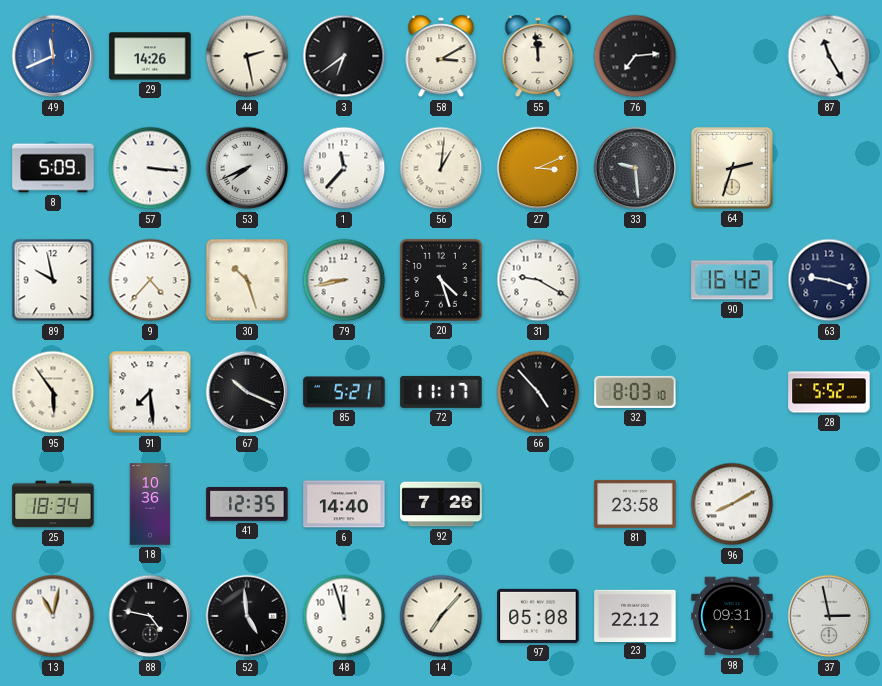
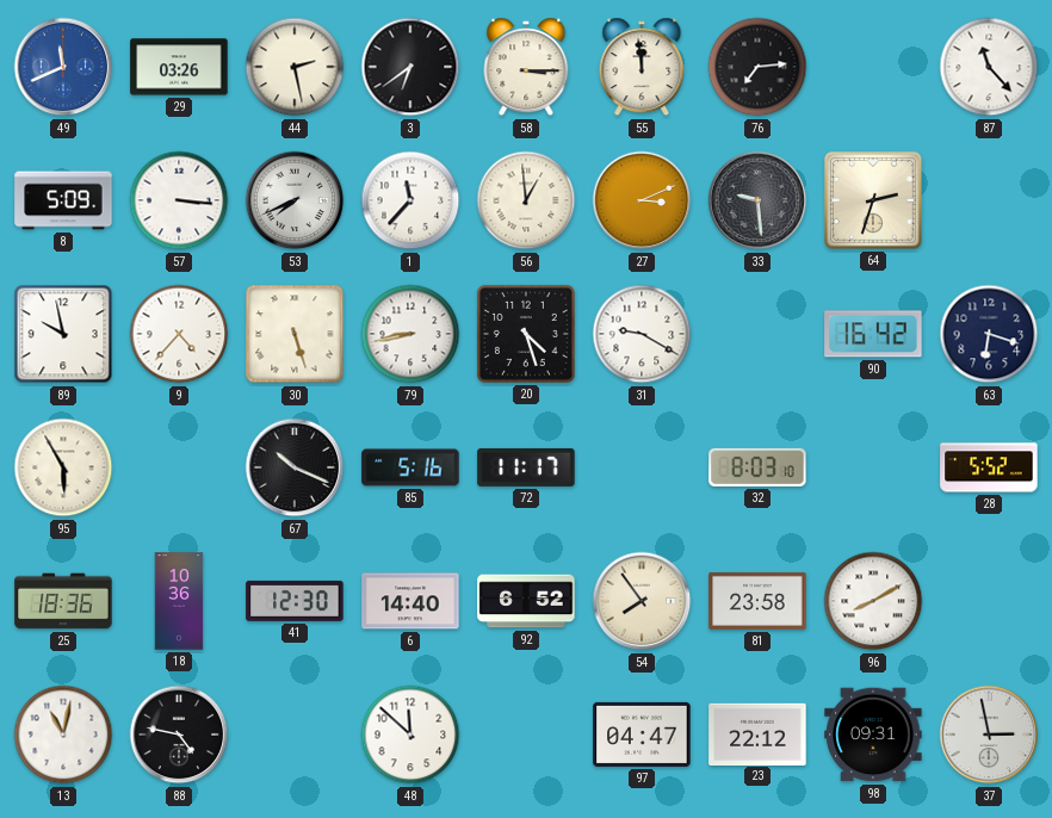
29: 14:26 -> 03:26
58: 3:10 -> 3:15
87: 11:25 -> 11:23
56: 1:01 -> 12:59
30: 10:27 -> 5:27
63: 9:18 -> 6:18
95: 5:54 -> 5:55
91: 7:29 -> none
85: 5:21 -> 5:16
66: 4:53 -> none
25: 18:34 -> 18:36
41: 12:35 -> 12:30
92: 7:26 -> 6:52
54: none -> 7:54
52: 4:59 -> none
48: 11:57 -> 11:52
14: 7:07 -> none
97: 05:08 -> 04:47
